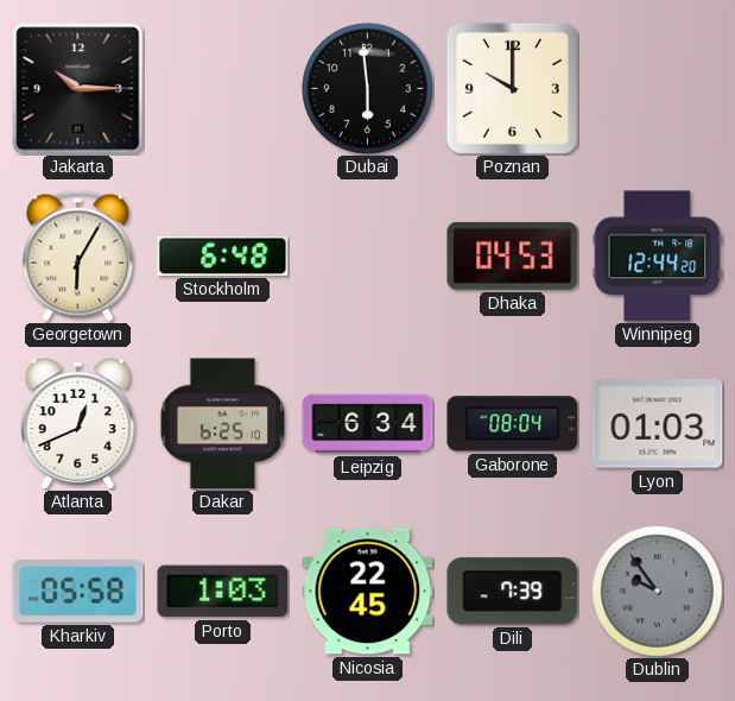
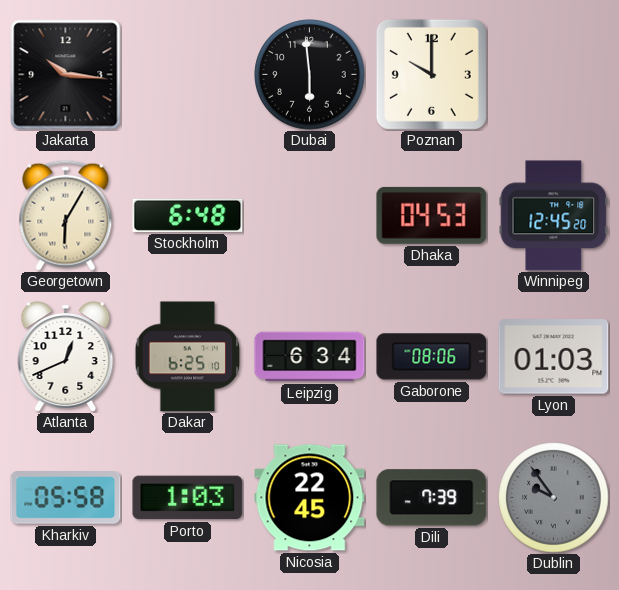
Jakarta: 10:15 -> 10:16
Winnipeg: 12:44 -> 12:45
Gaborone: 08:04 -> 08:06
